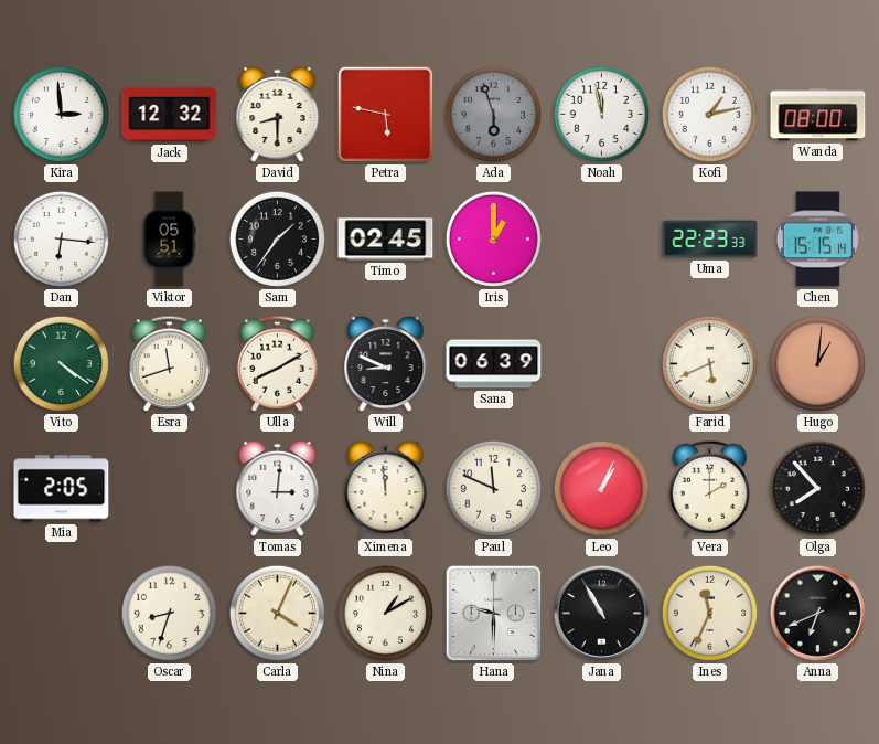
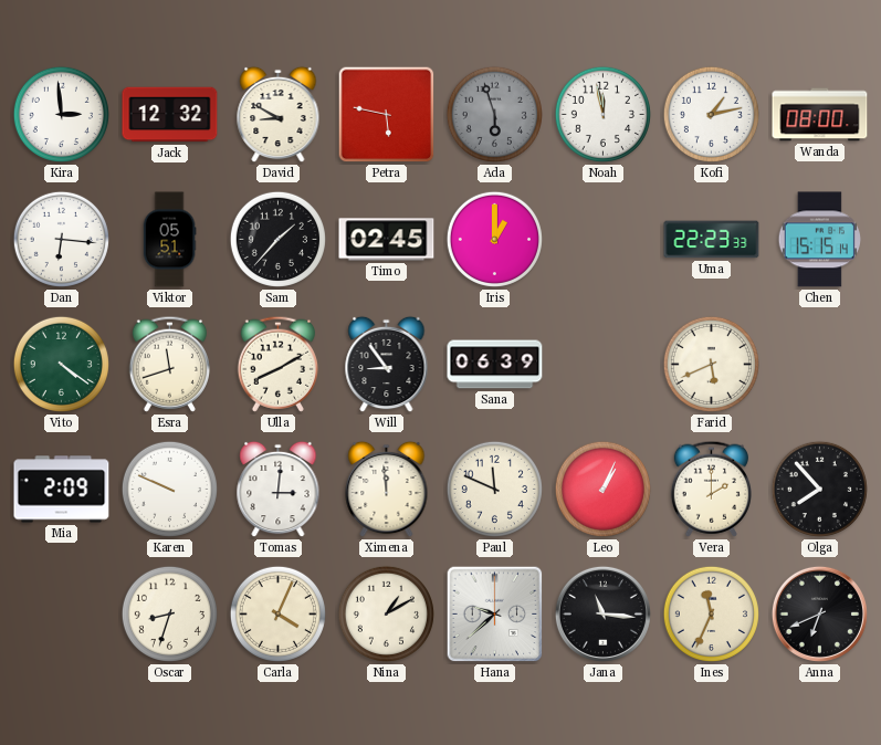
David: 8:30 -> 8:50
Sam: 1:36 -> 1:37
Will: 8:49 -> 8:54
Hugo: 1:01 -> none
Mia: 2:05 -> 2:09
Karen: none -> 9:49
Hana: 9:30 -> 9:38
Jana: 10:55 -> 11:16
